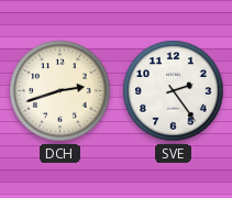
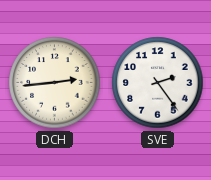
DCH: 2:42 -> 2:44
